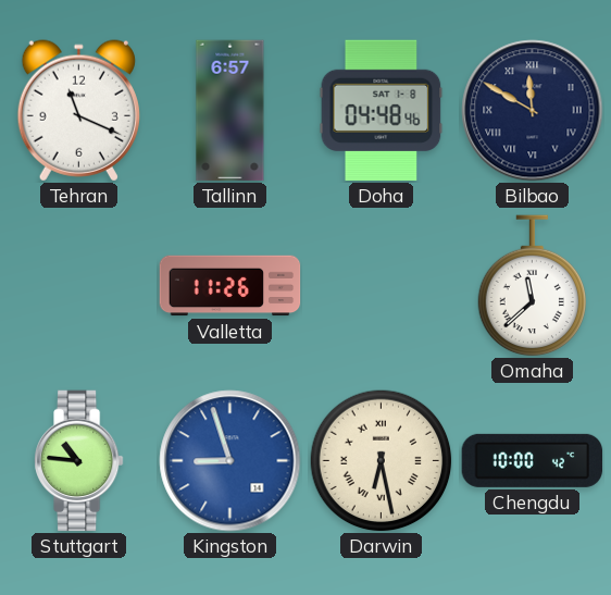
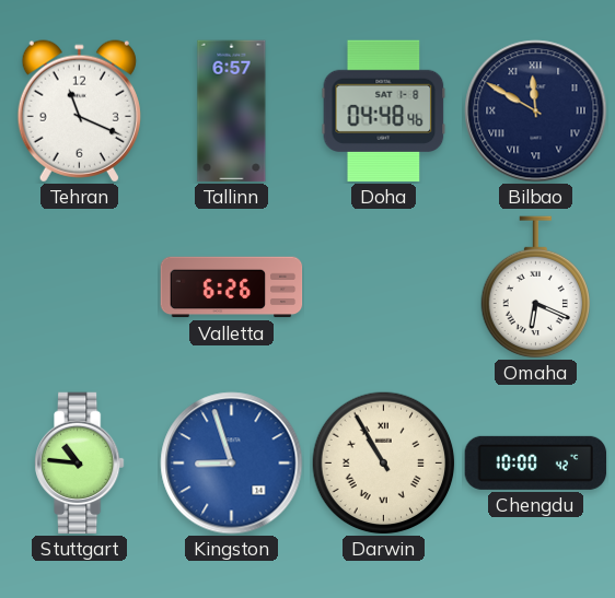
Valletta: 11:26 -> 6:26
Omaha: 11:38 -> 6:19
Darwin: 6:28 -> 10:55
